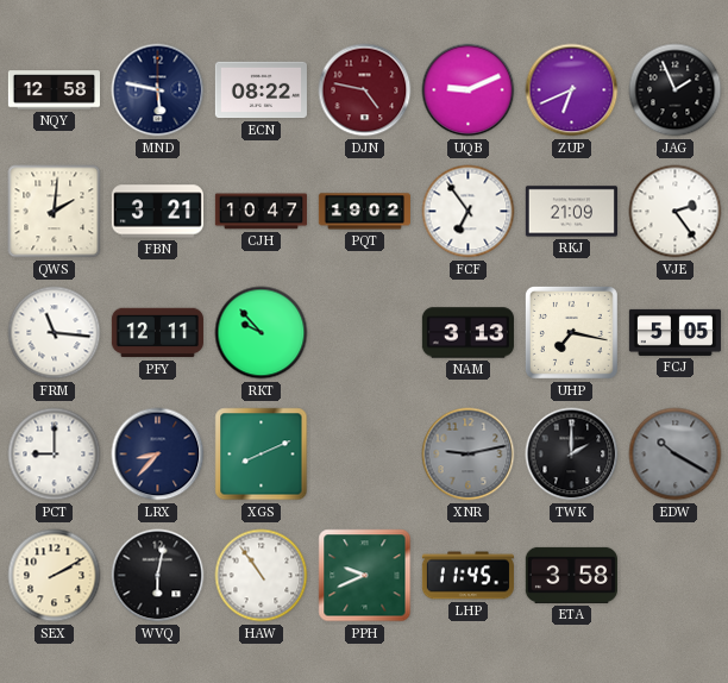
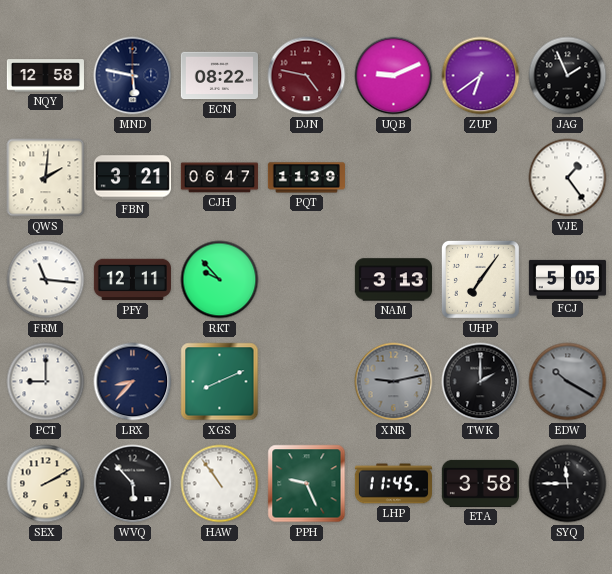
ZUP: 6:41 -> 6:39
CJH: 10:47 -> 06:47
PQT: 19:02 -> 11:39
FCF: 6:54 -> none
RKJ: 21:09 -> none
VJE: 2:24 -> 1:24
UHP: 7:17 -> 7:06
WVQ: 6:02 -> 5:53
PPH: 9:41 -> 9:26
SYQ: none -> 11:45
